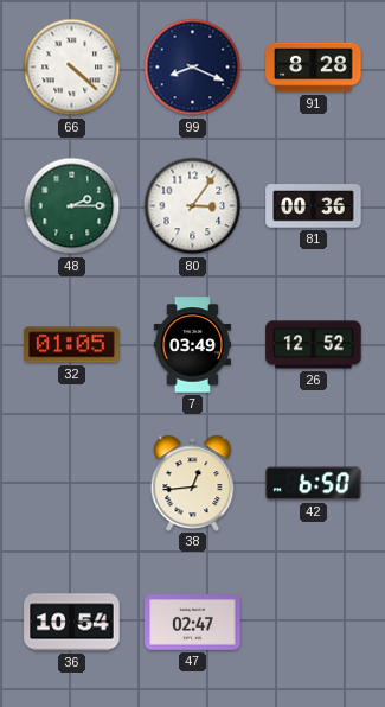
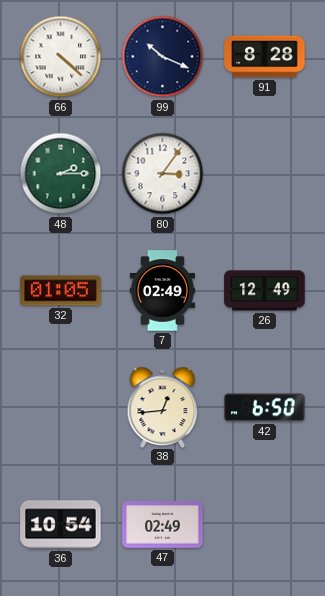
99: 8:19 -> 10:19
81: 00:36 -> none
7: 03:49 -> 02:49
26: 12:52 -> 12:49
47: 02:47 -> 02:49
